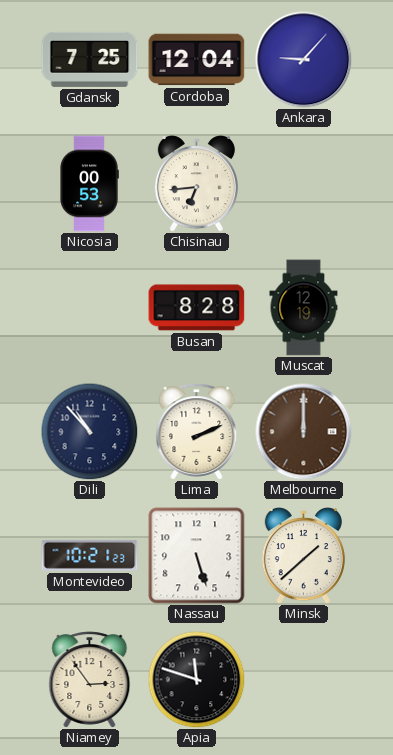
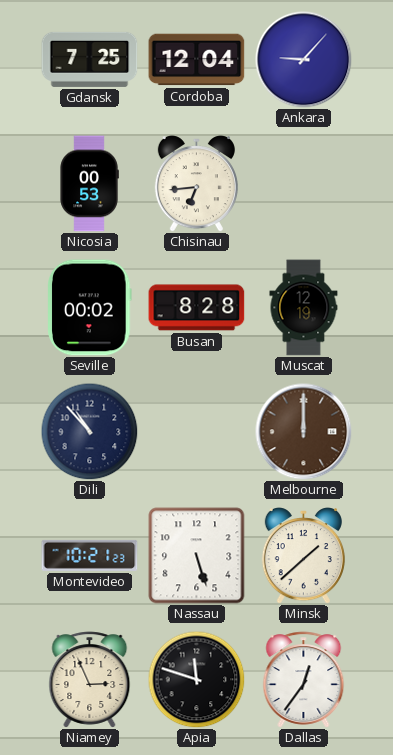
Seville: none -> 00:02
Lima: 2:11 -> none
Niamey: 2:54 -> 2:56
Dallas: none -> 12:36
